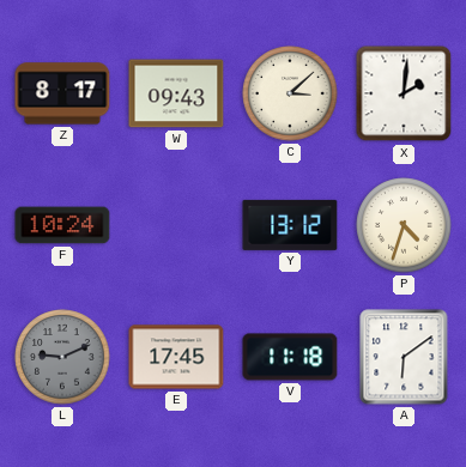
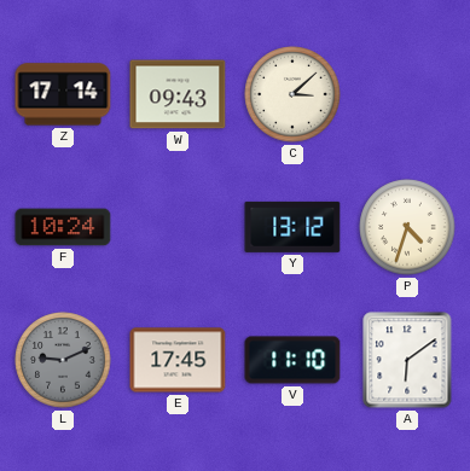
Z: 8:17 -> 17:14
X: 2:01 -> none
V: 11:18 -> 11:10
